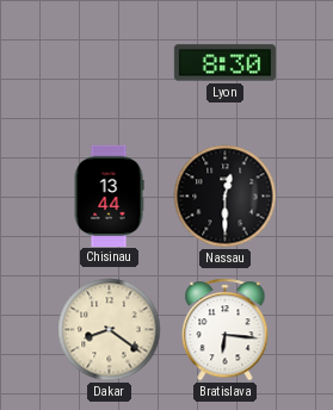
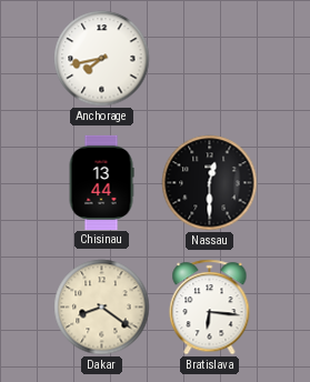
Anchorage: none -> 7:43
Lyon: 8:30 -> none
